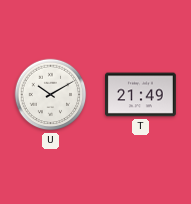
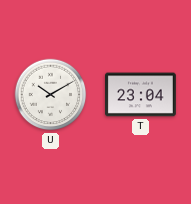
T: 21:49 -> 23:04
